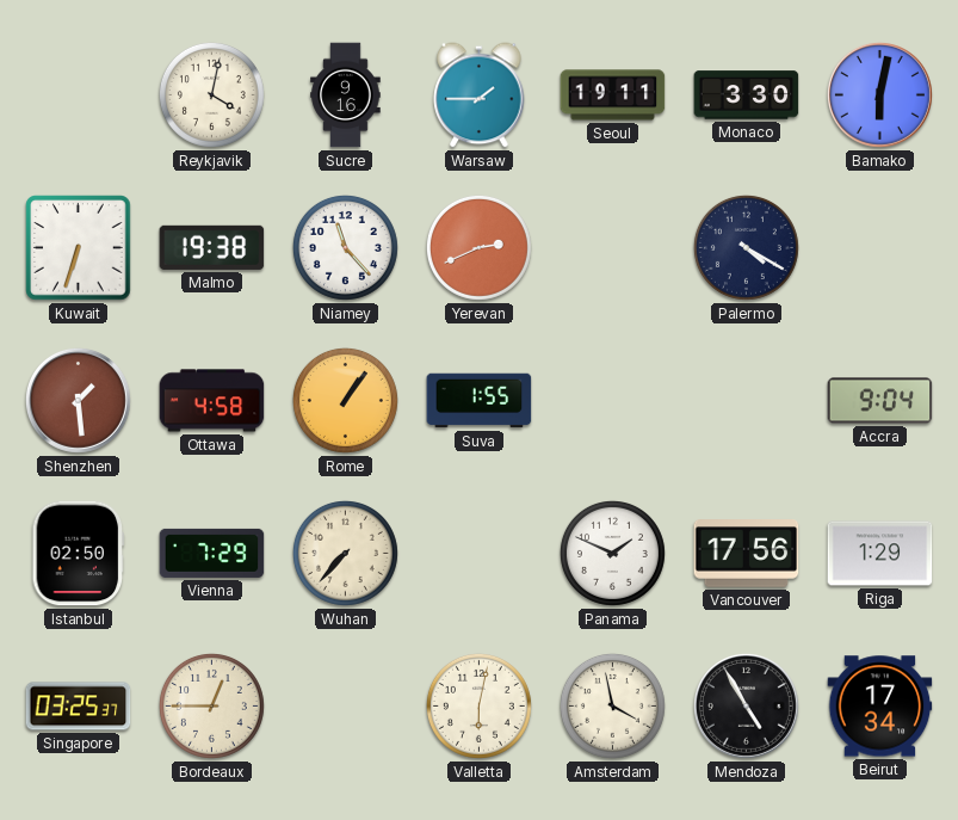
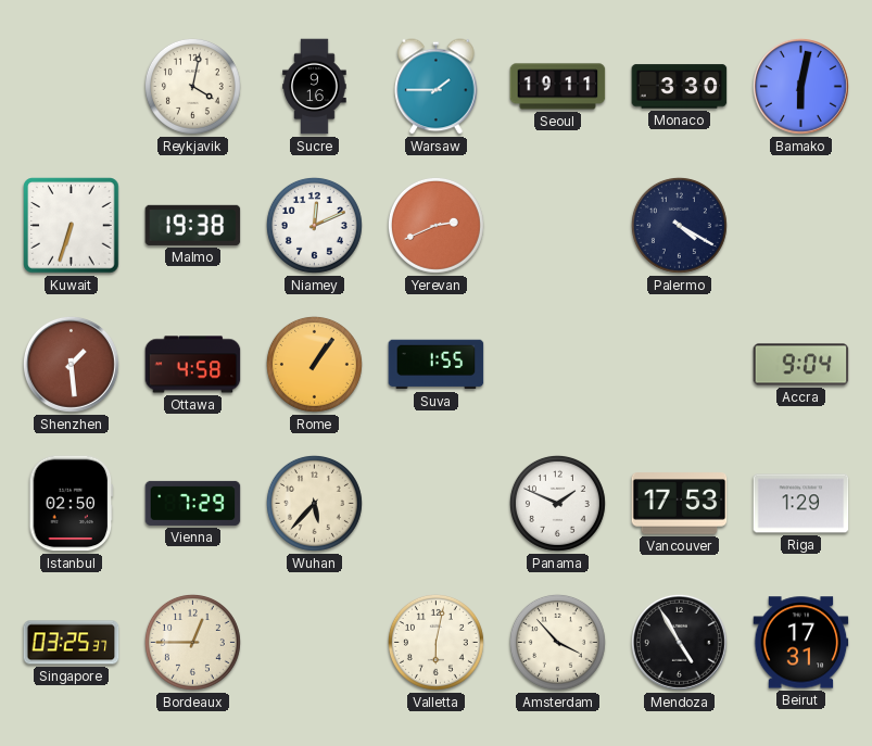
Niamey: 11:23 -> 12:11
Wuhan: 7:37 -> 5:37
Vancouver: 17:56 -> 17:53
Amsterdam: 3:58 -> 3:53
Beirut: 17:34 -> 17:31
